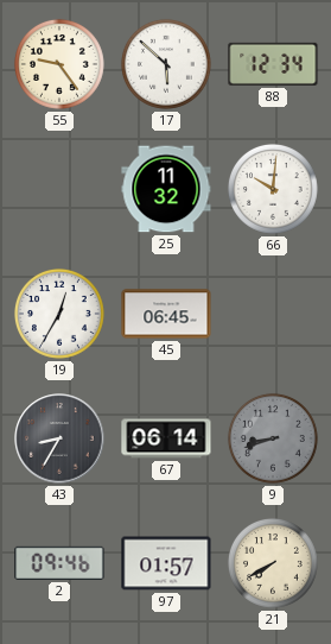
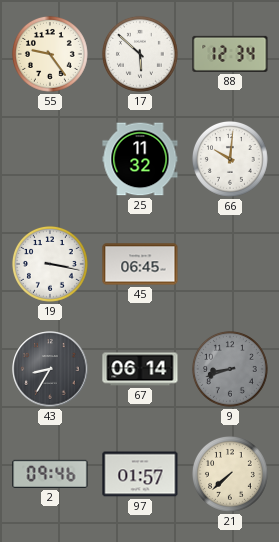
19: 12:35 -> 3:17
21: 7:40 -> 7:38
